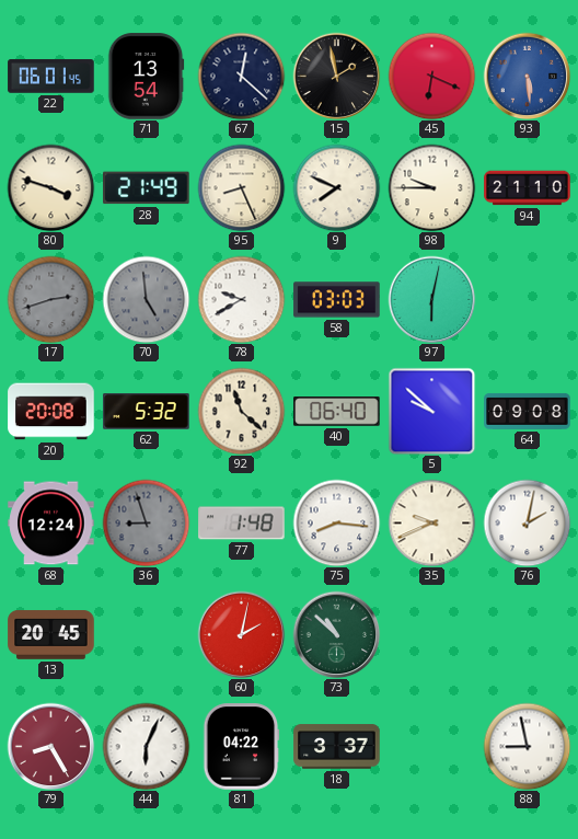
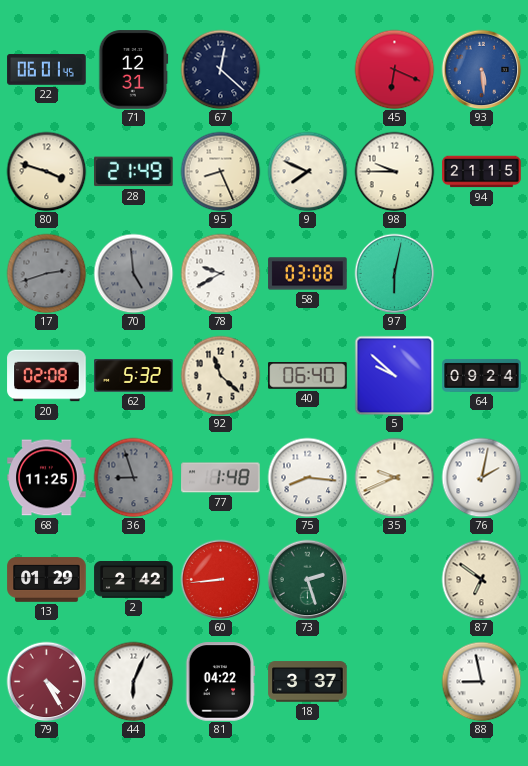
71: 13:54 -> 12:31
15: 1:58 -> none
94: 21:10 -> 21:15
58: 03:03 -> 03:08
20: 20:08 -> 02:08
64: 09:08 -> 09:24
68: 12:24 -> 11:25
13: 20:45 -> 01:29
2: none -> 2:42
60: 2:02 -> 8:44
73: 10:52 -> 2:27
87: none -> 6:51
79: 8:25 -> 4:25
